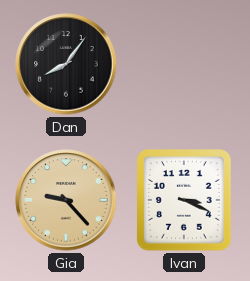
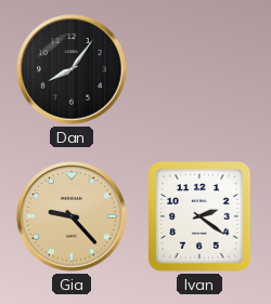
Ivan: 3:19 -> 2:21
